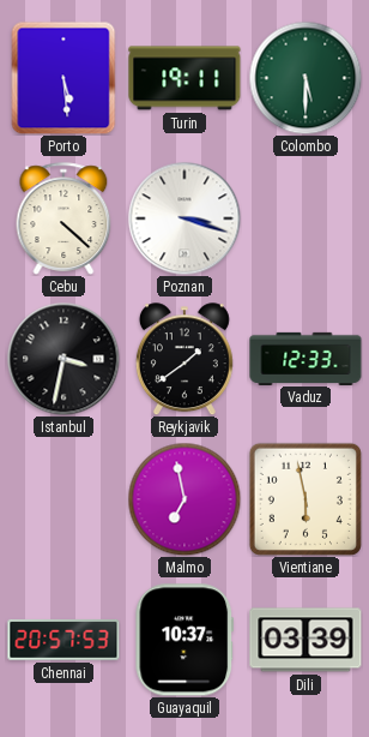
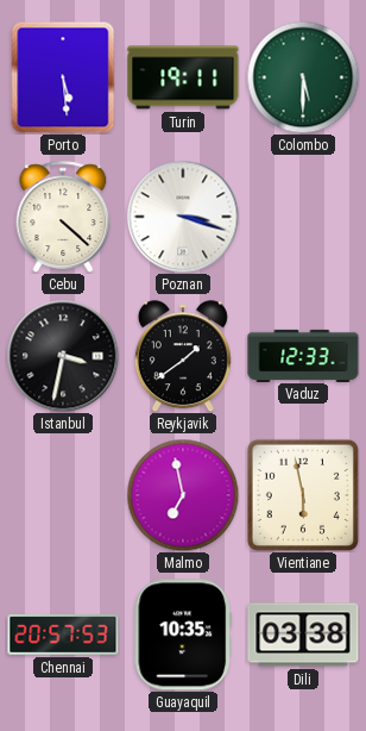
Guayaquil: 10:37 -> 10:35
Dili: 03:39 -> 03:38
